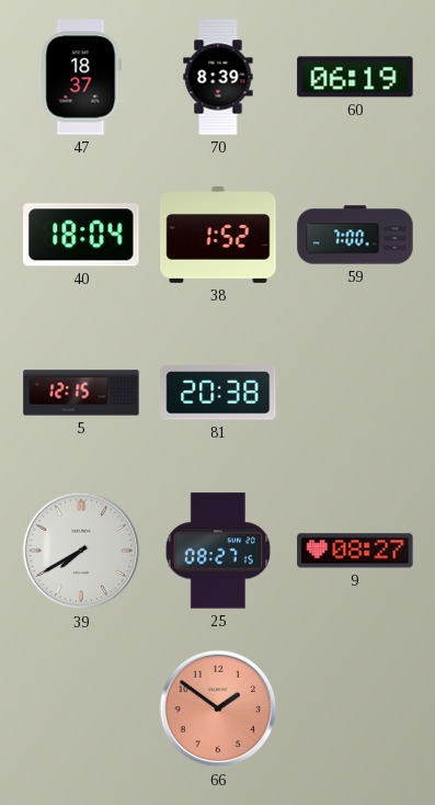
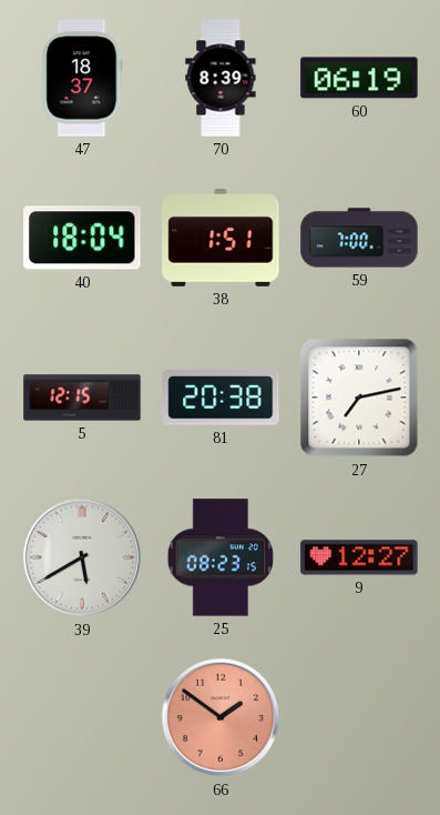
38: 1:52 -> 1:51
27: none -> 7:13
39: 7:40 -> 5:40
25: 08:27 -> 08:23
9: 08:27 -> 12:27
